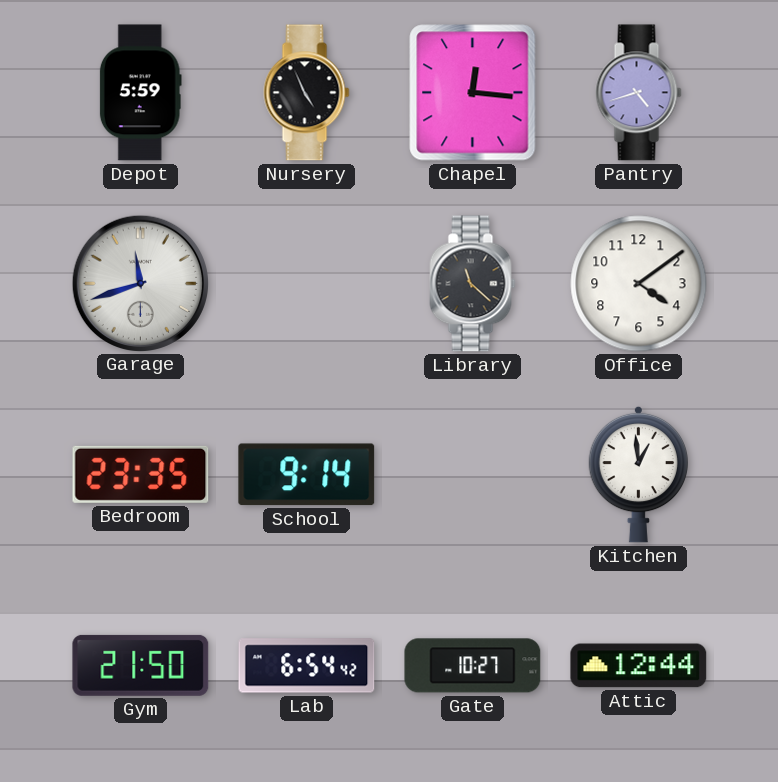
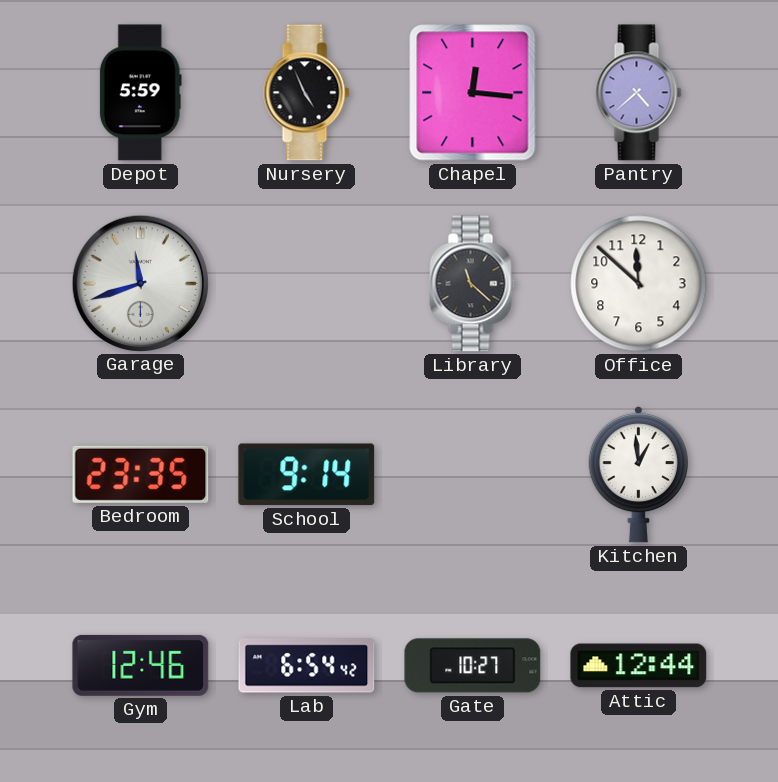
Pantry: 4:42 -> 4:38
Office: 4:09 -> 11:52
Gym: 21:50 -> 12:46
